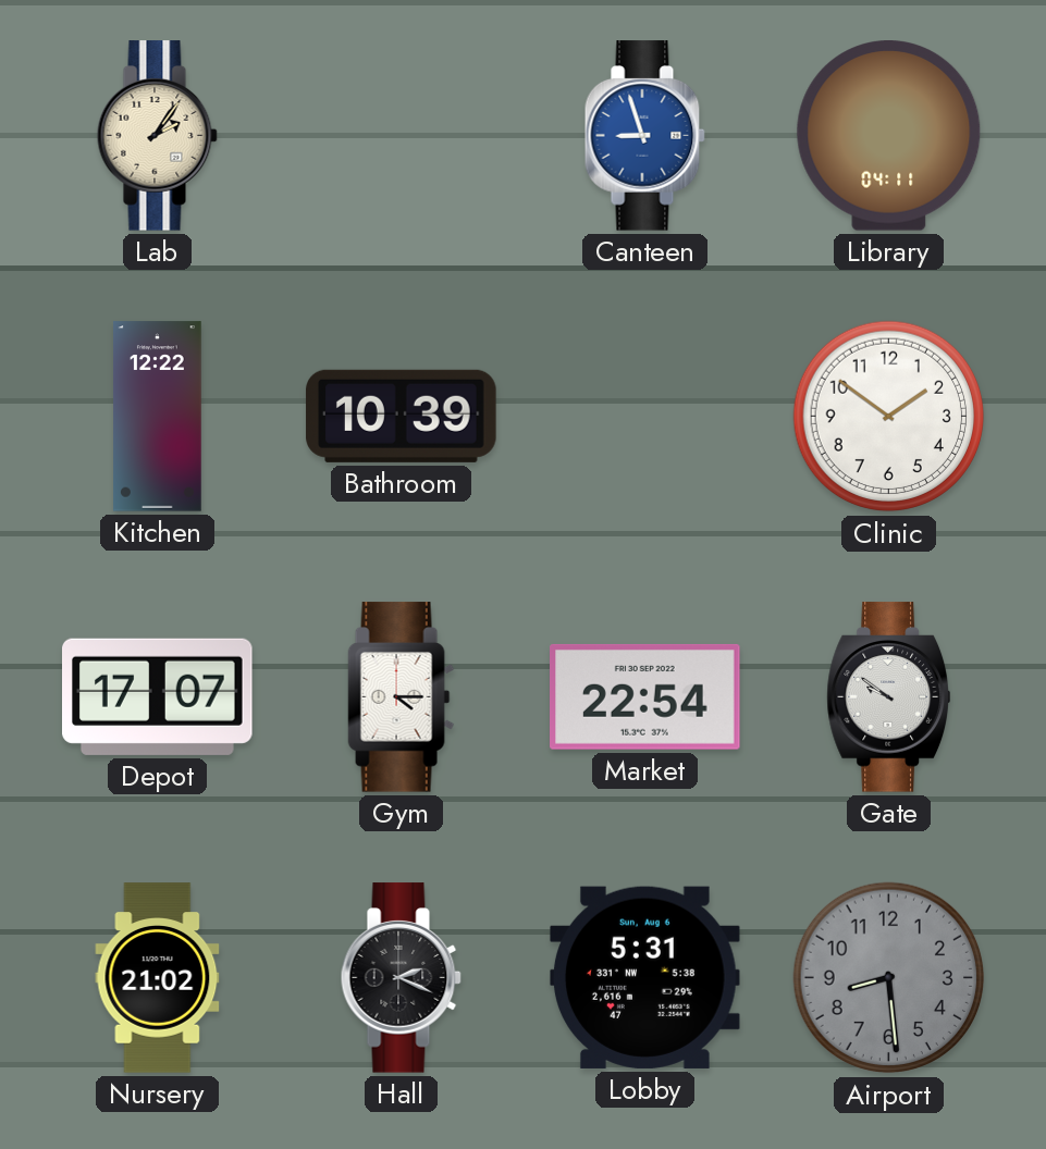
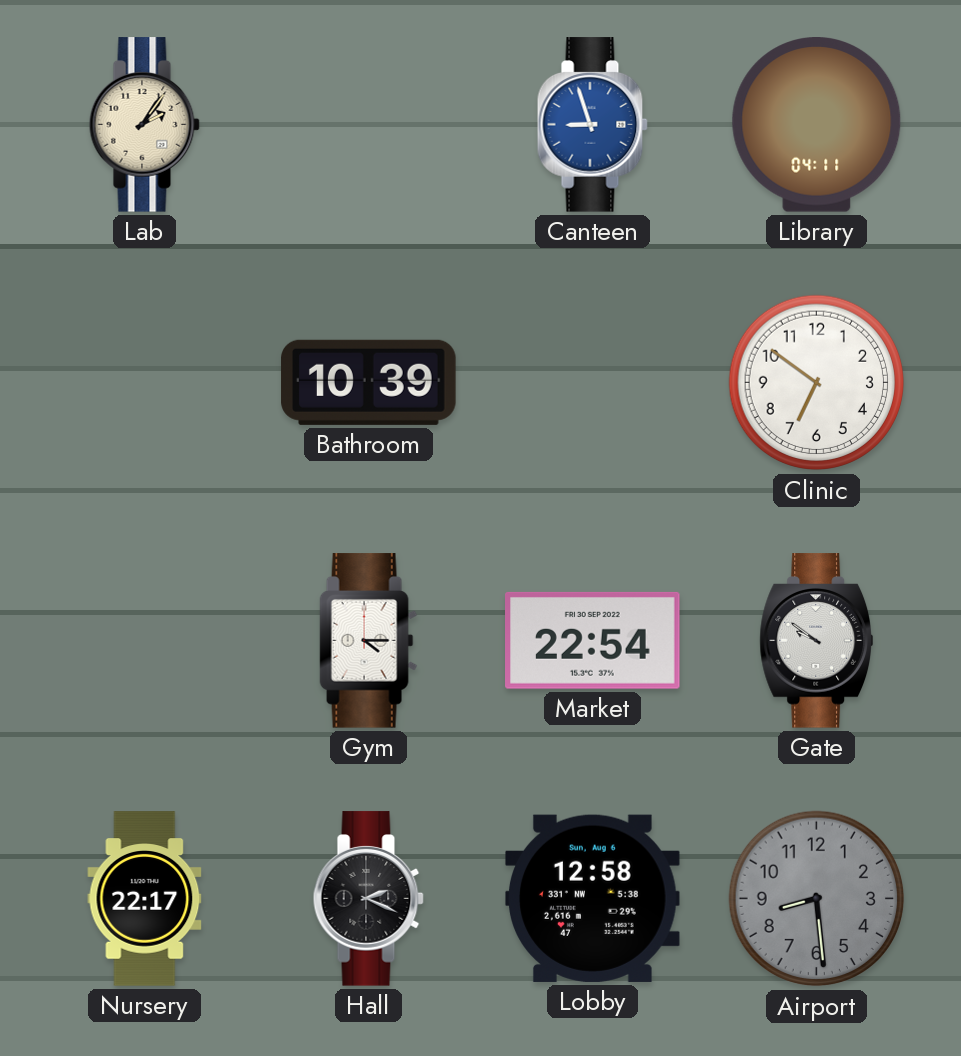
Kitchen: 12:22 -> none
Clinic: 1:51 -> 6:51
Depot: 17:07 -> none
Nursery: 21:02 -> 22:17
Lobby: 5:31 -> 12:58
